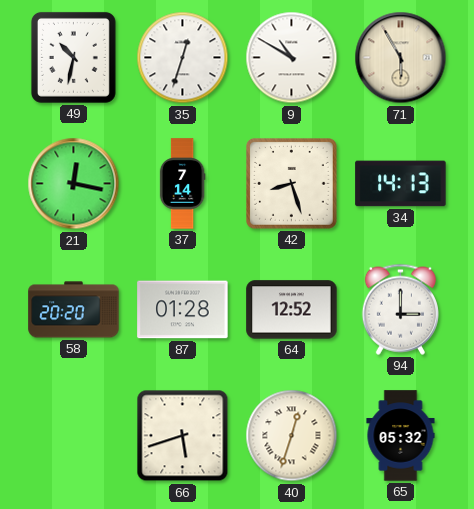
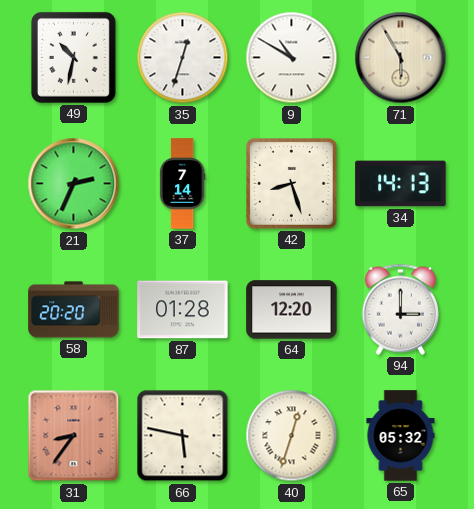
21: 12:17 -> 2:34
64: 12:52 -> 12:20
31: none -> 8:36
66: 5:42 -> 5:47
